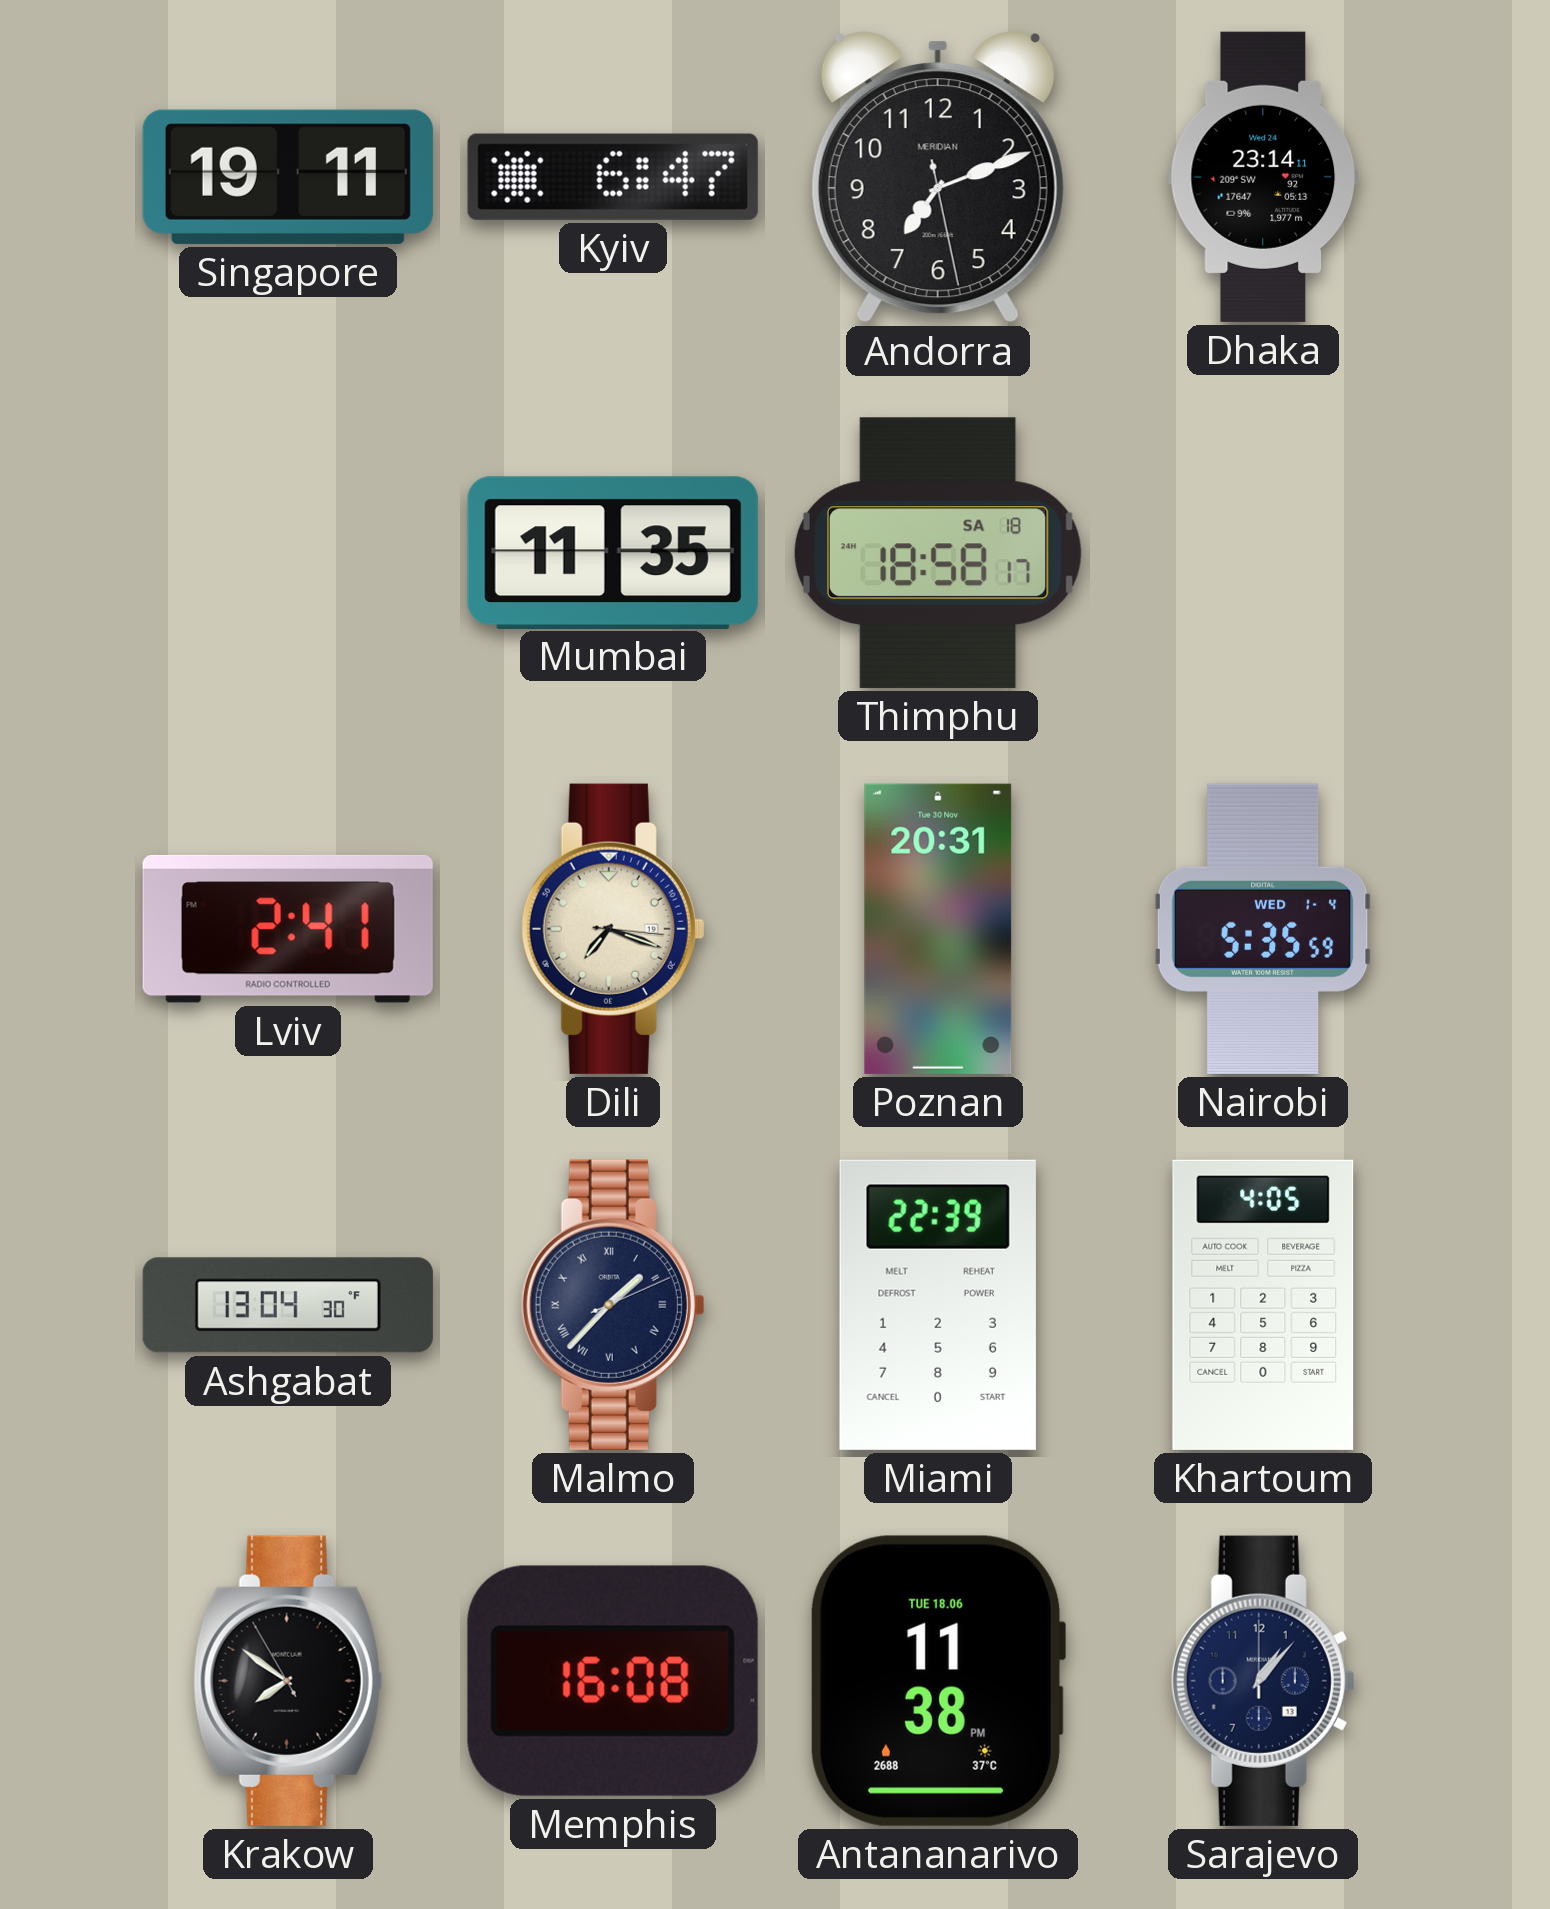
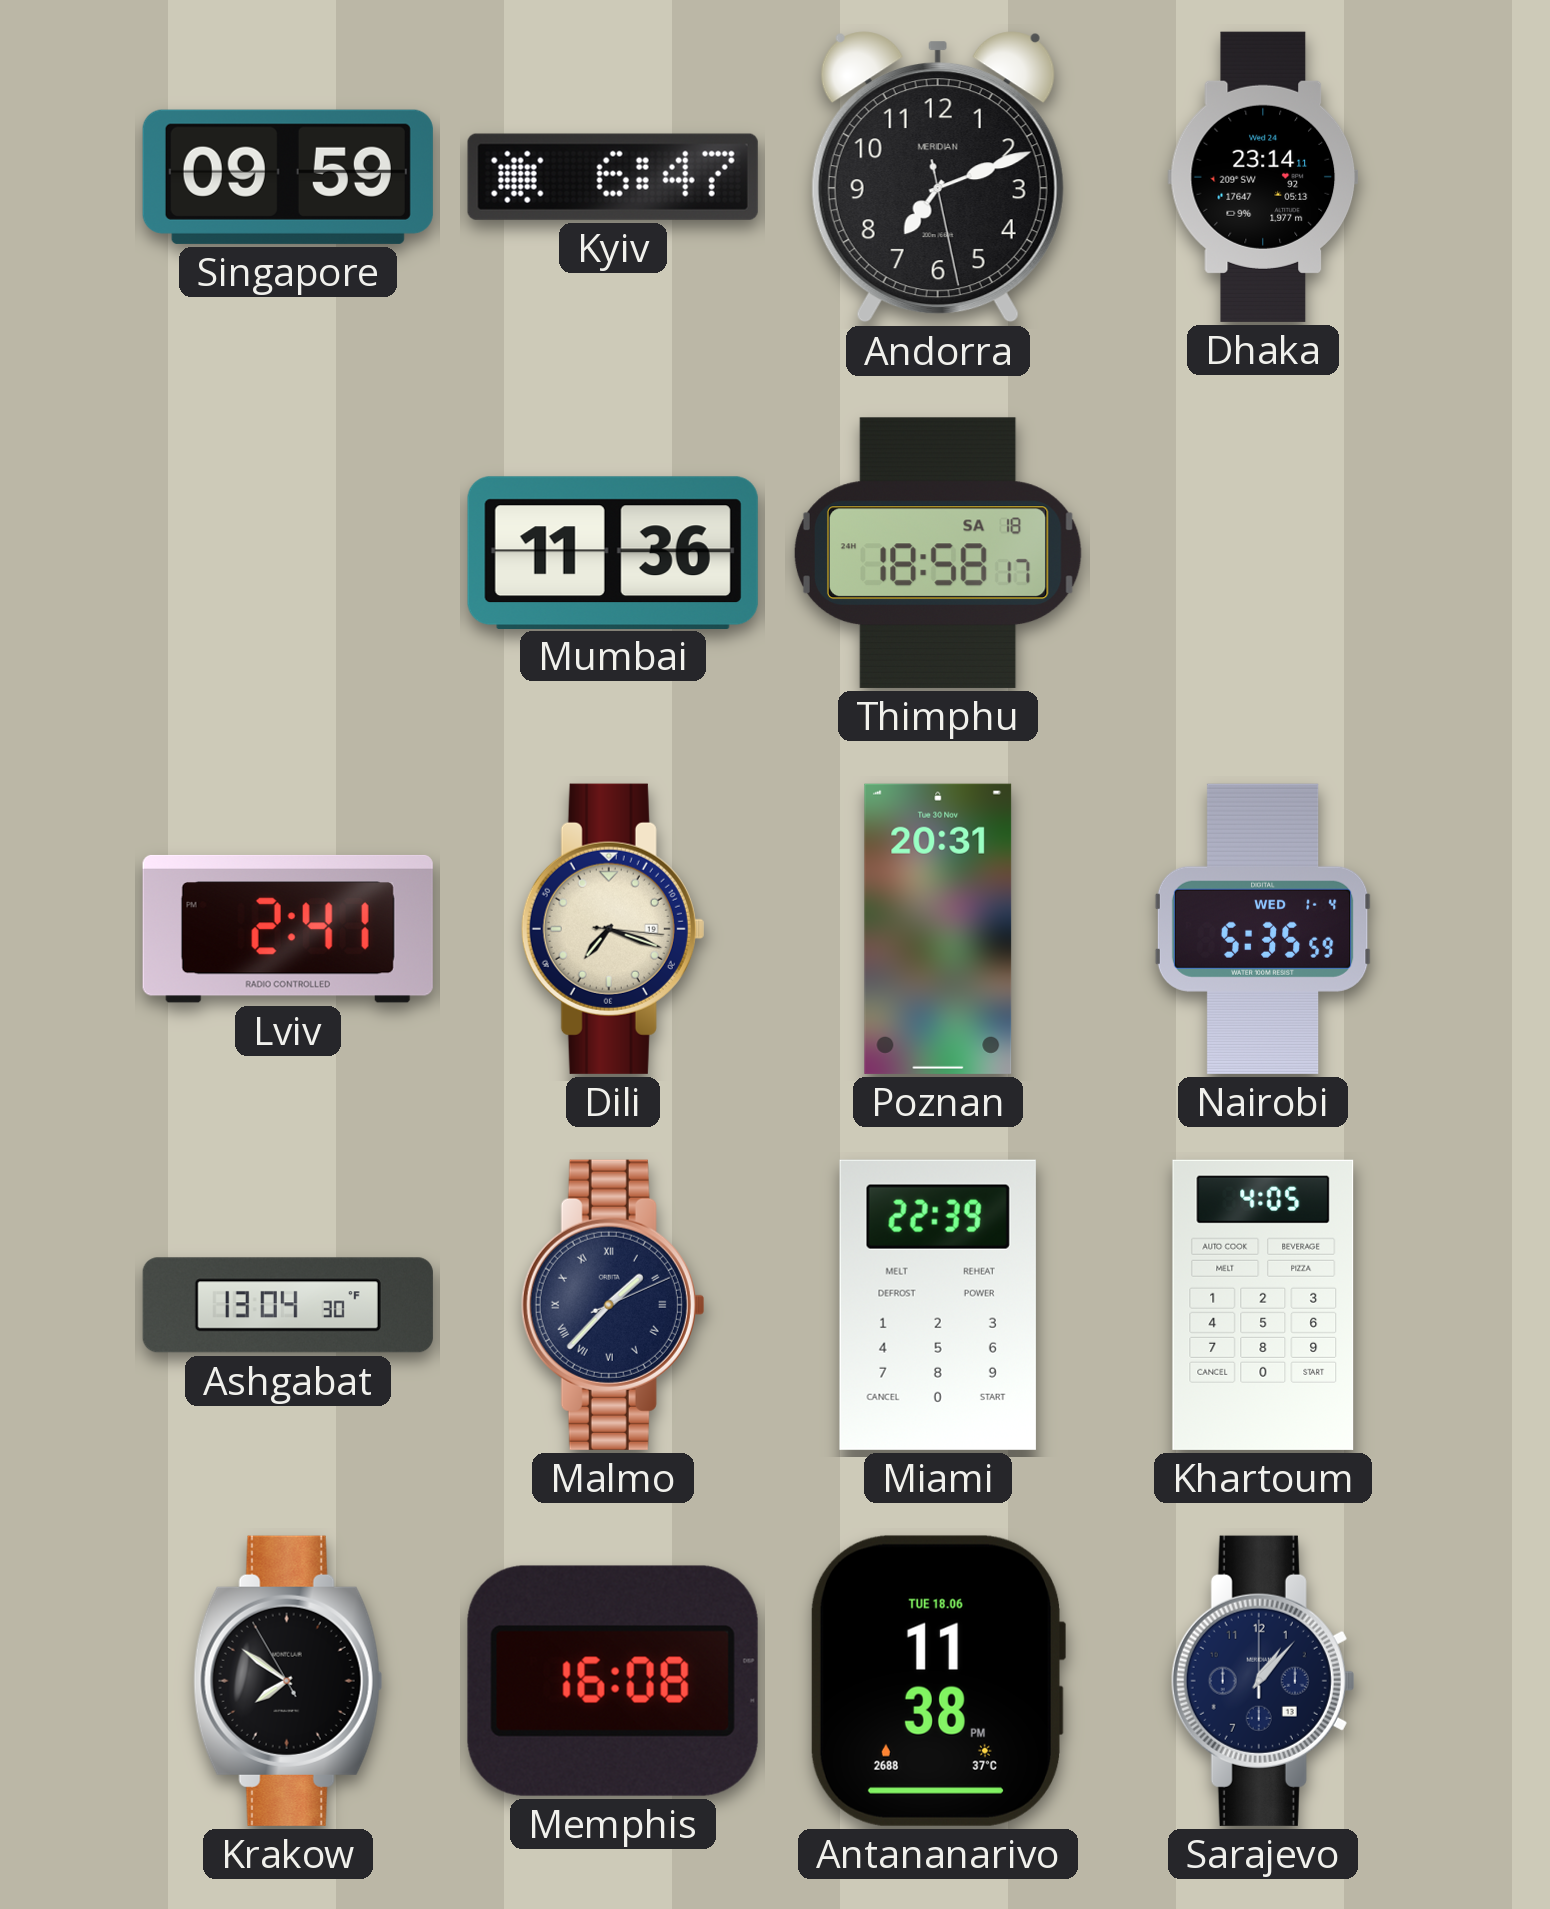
Singapore: 19:11 -> 09:59
Mumbai: 11:35 -> 11:36
